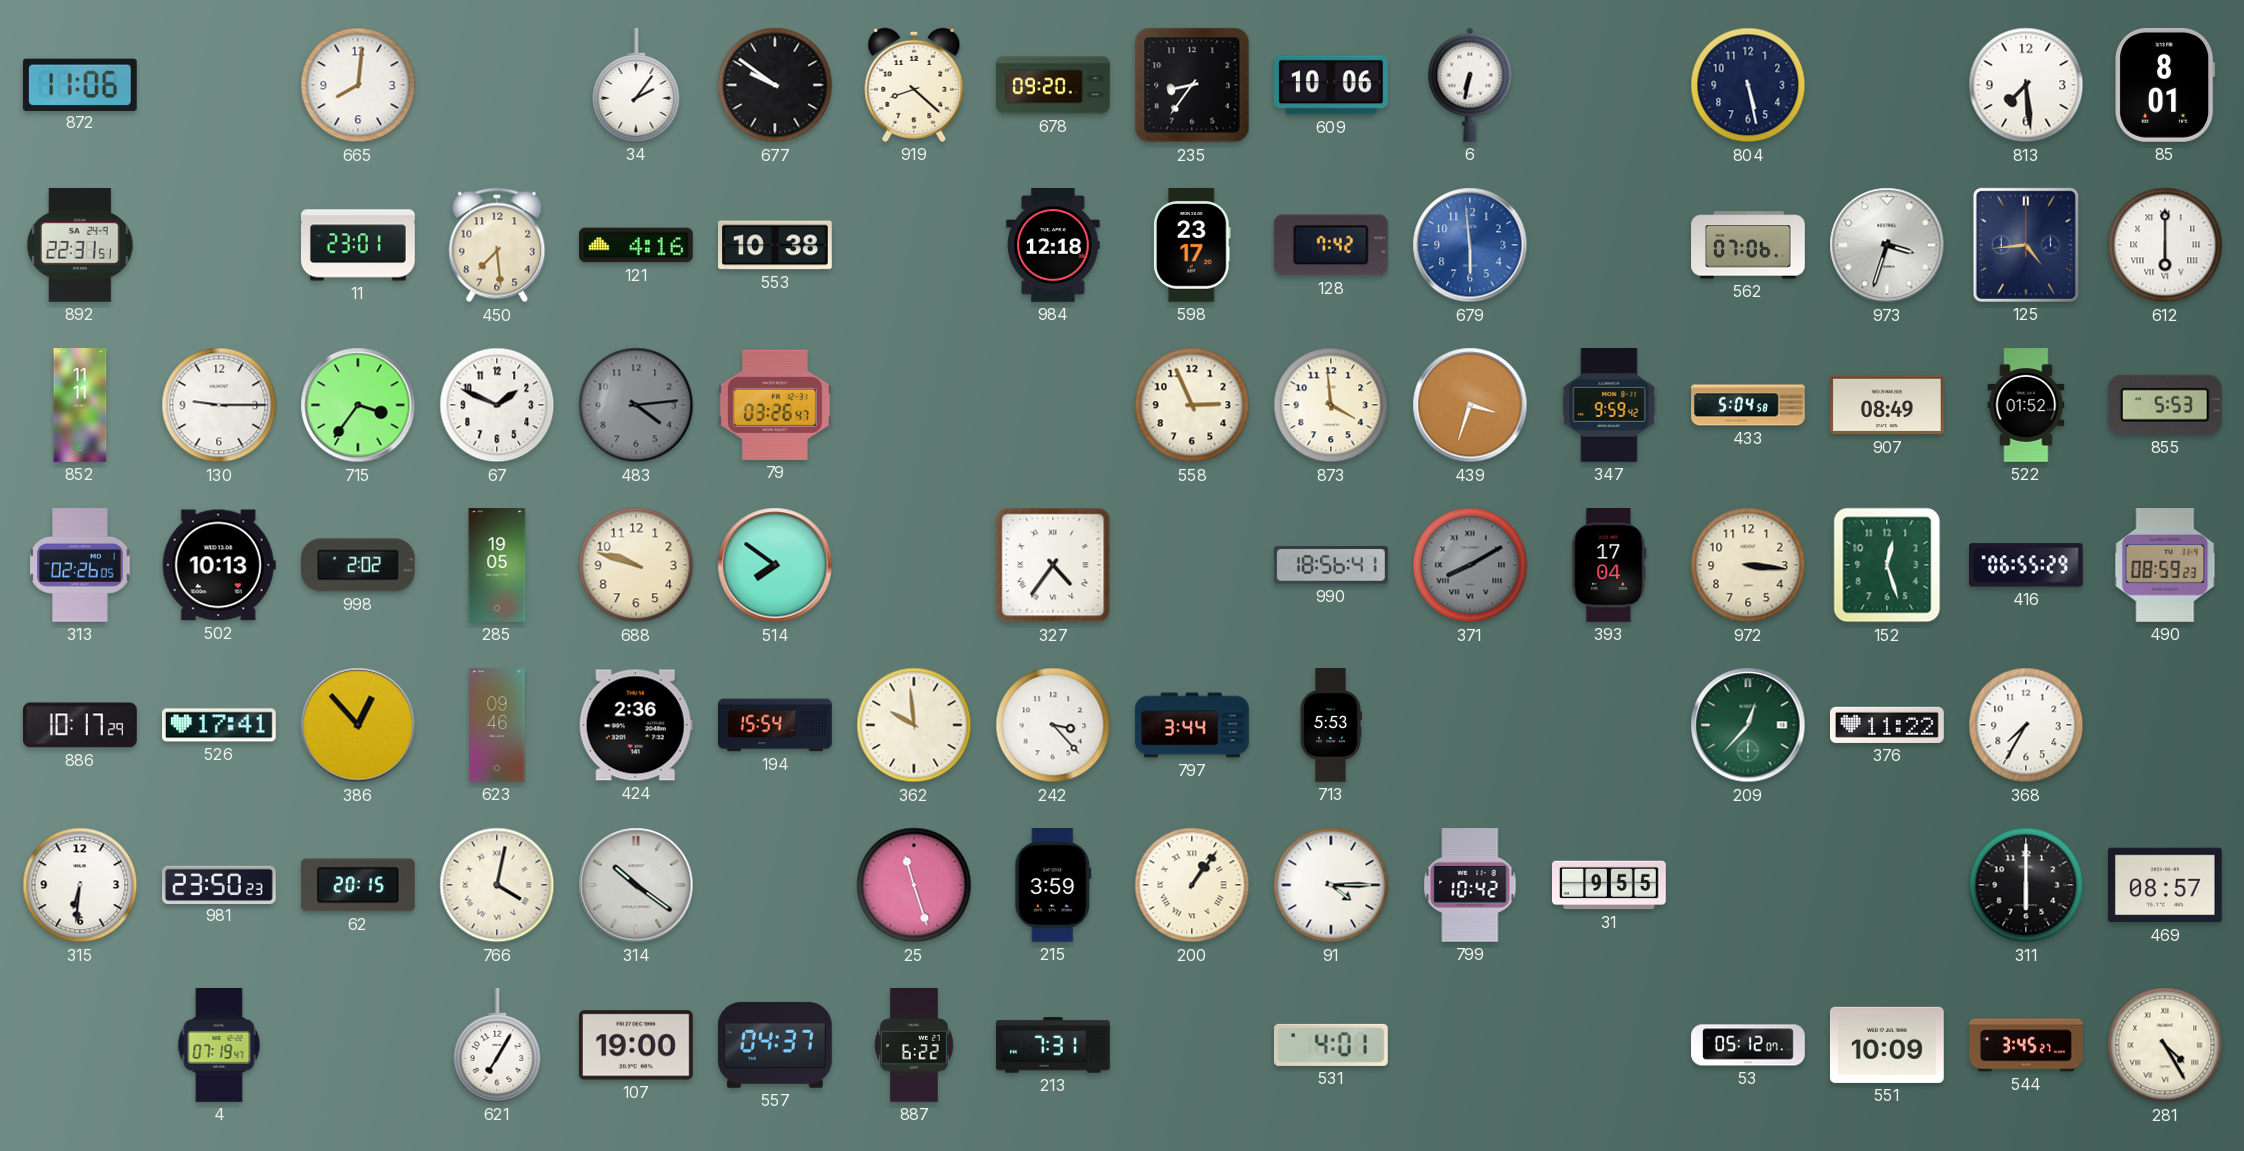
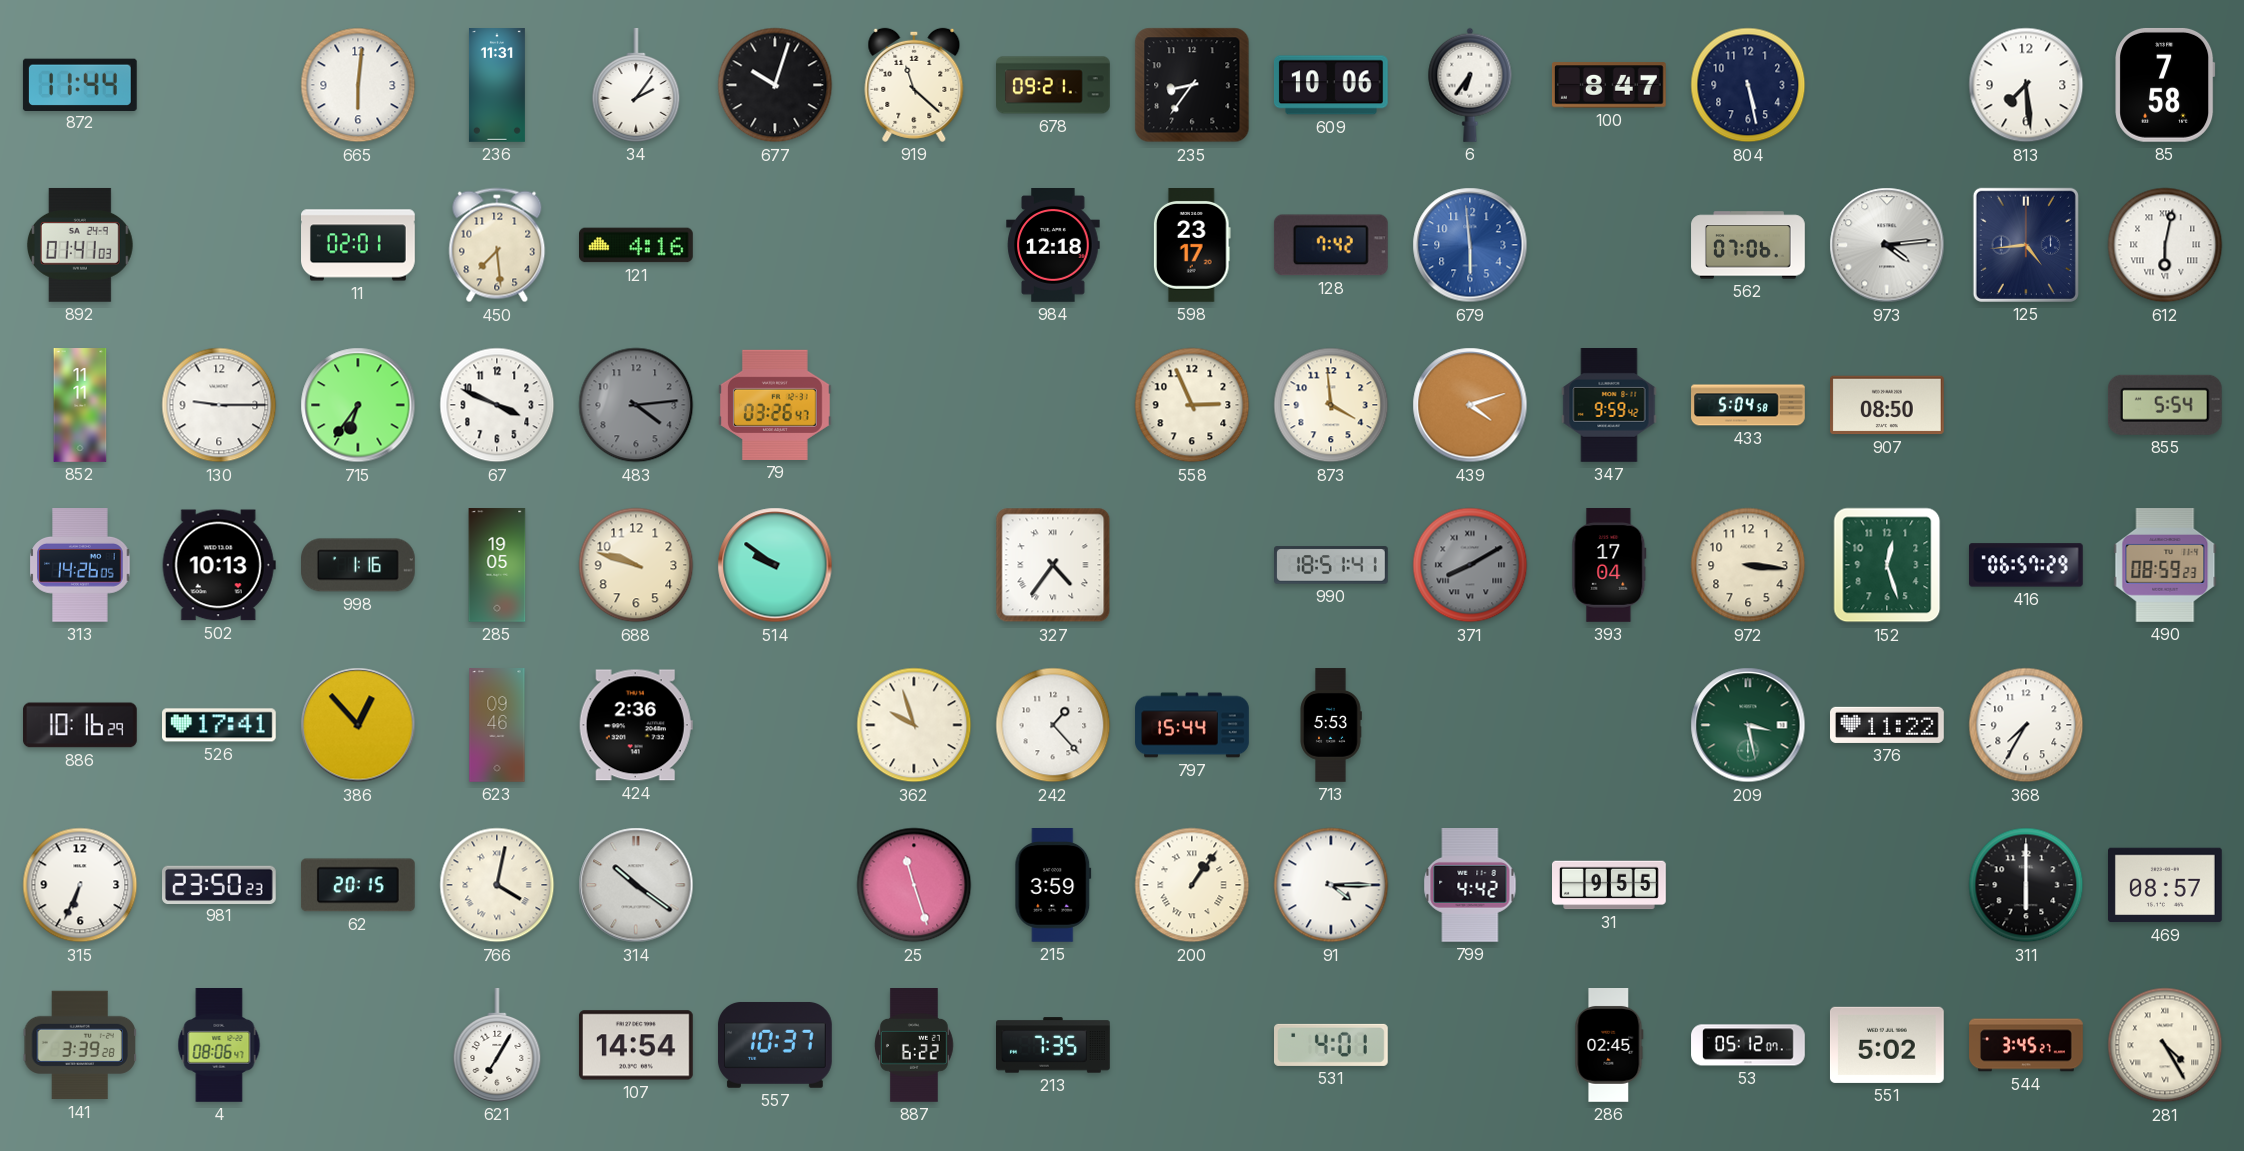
872: 11:06 -> 11:44
665: 8:01 -> 6:01
236: none -> 11:31
677: 9:51 -> 10:03
919: 8:22 -> 11:22
678: 09:20 -> 09:21
6: 6:32 -> 6:36
100: none -> 8:47
85: 8:01 -> 7:58
892: 22:31 -> 01:41
11: 23:01 -> 02:01
553: 10:38 -> none
973: 3:33 -> 4:14
612: 6:00 -> 6:02
715: 3:36 -> 6:36
67: 1:49 -> 3:49
439: 3:33 -> 4:12
907: 08:49 -> 08:50
522: 01:52 -> none
855: 5:53 -> 5:54
313: 02:26 -> 14:26
998: 2:02 -> 1:16
514: 7:51 -> 9:51
990: 18:56 -> 18:51
416: 06:55 -> 06:57
886: 10:17 -> 10:16
194: 15:54 -> none
362: 9:59 -> 9:57
242: 3:23 -> 1:23
797: 3:44 -> 15:44
209: 12:37 -> 3:28
315: 6:31 -> 6:34
799: 10:42 -> 4:42
141: none -> 3:39
4: 07:19 -> 08:06
107: 19:00 -> 14:54
557: 04:37 -> 10:37
213: 7:31 -> 7:35
286: none -> 02:45
551: 10:09 -> 5:02
